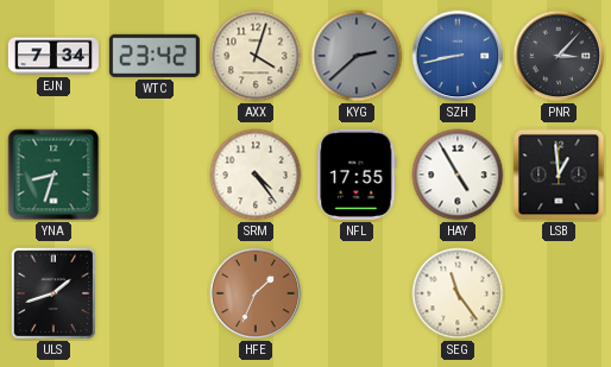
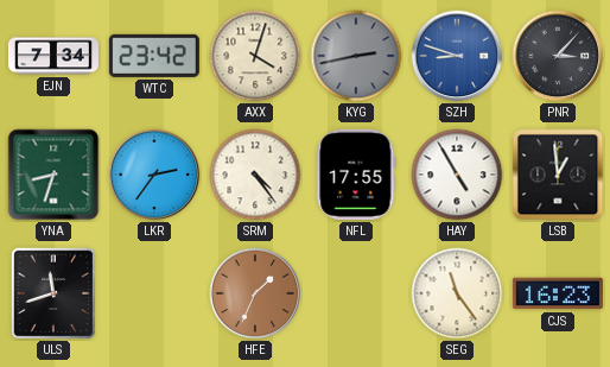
KYG: 2:38 -> 2:43
SZH: 8:43 -> 8:48
LKR: none -> 2:36
ULS: 1:42 -> 11:42
CJS: none -> 16:23
